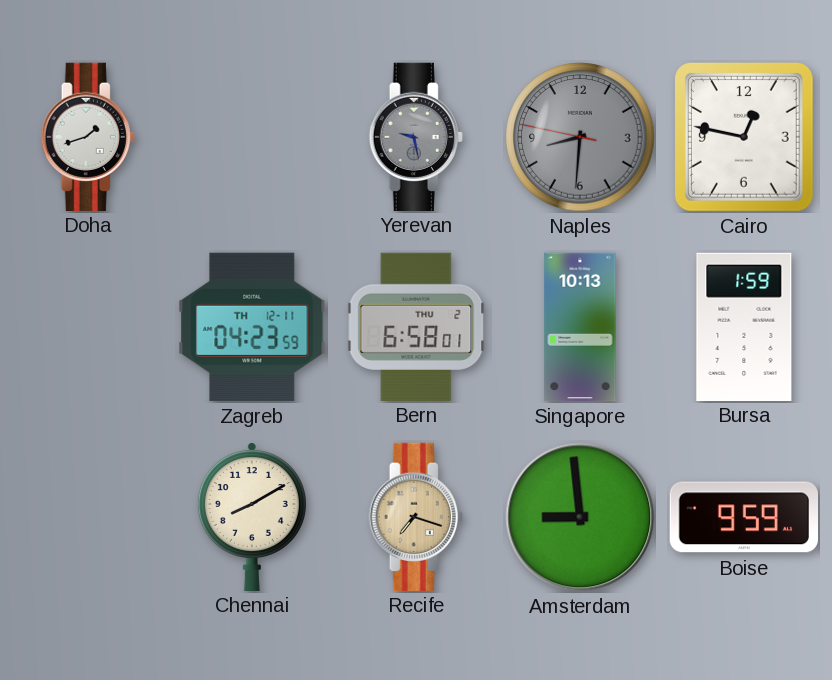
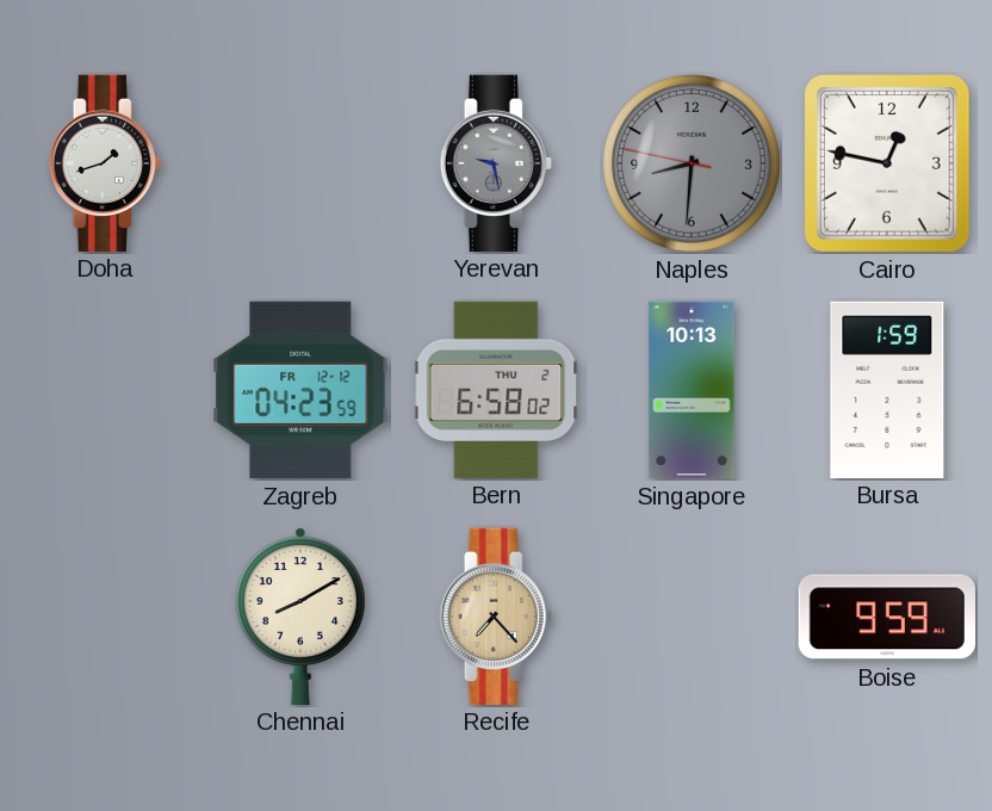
Zagreb date: TH 12-11 -> FR 12-12
Bern: 6:58:01 -> 6:58:02
Recife: 7:18 -> 7:23
Amsterdam: 8:59 -> none
